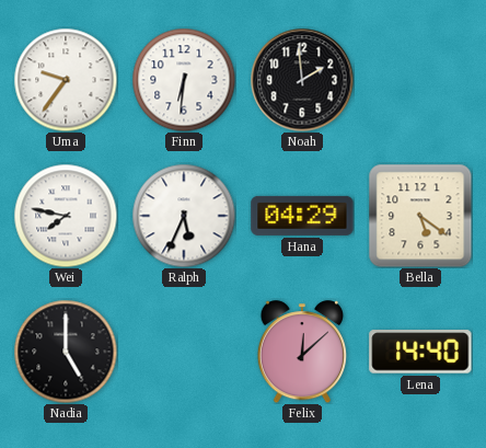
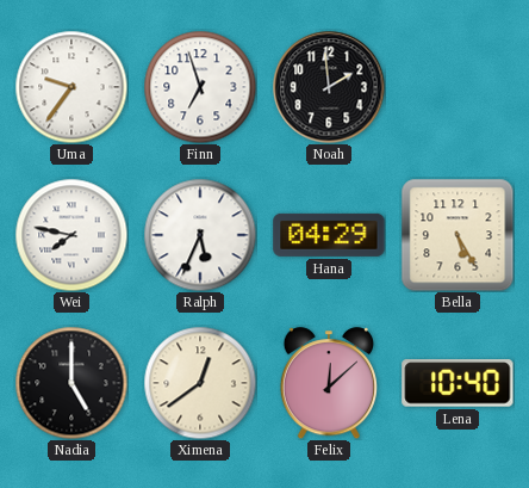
Finn: 6:31 -> 6:57
Bella: 5:21 -> 5:25
Ximena: none -> 12:39
Lena: 14:40 -> 10:40
